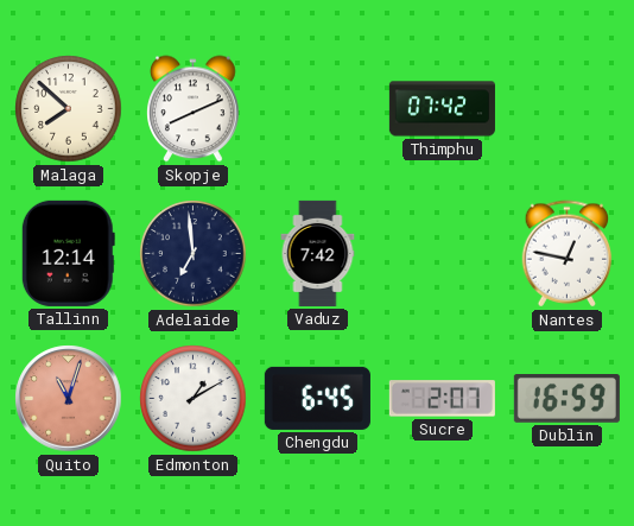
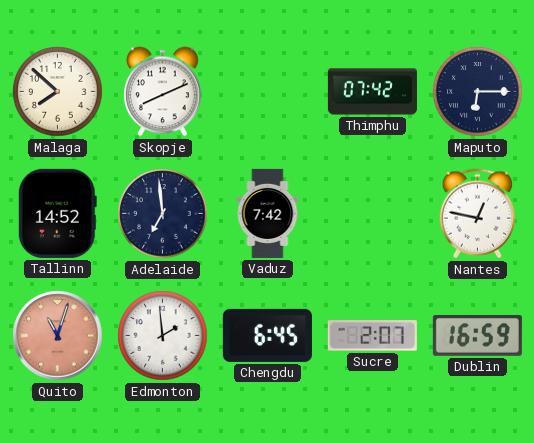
Maputo: none -> 6:15
Tallinn: 12:14 -> 14:52
Edmonton: 1:10 -> 1:59
